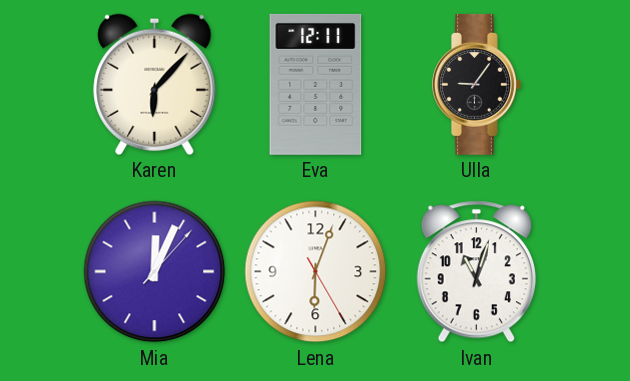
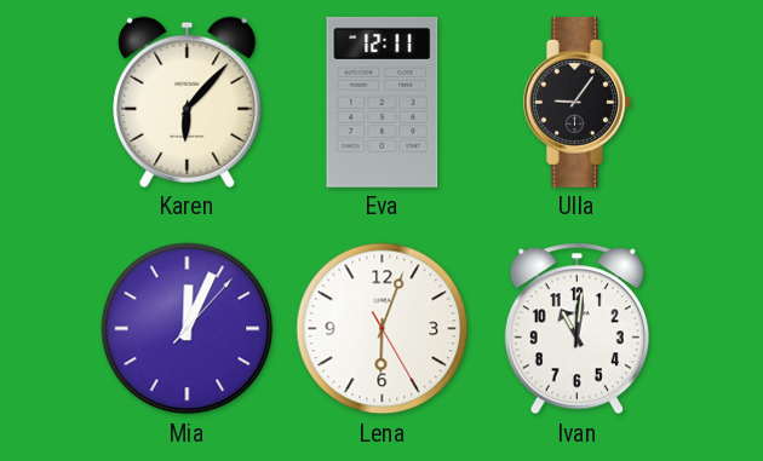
Ivan: 11:03 -> 11:01
